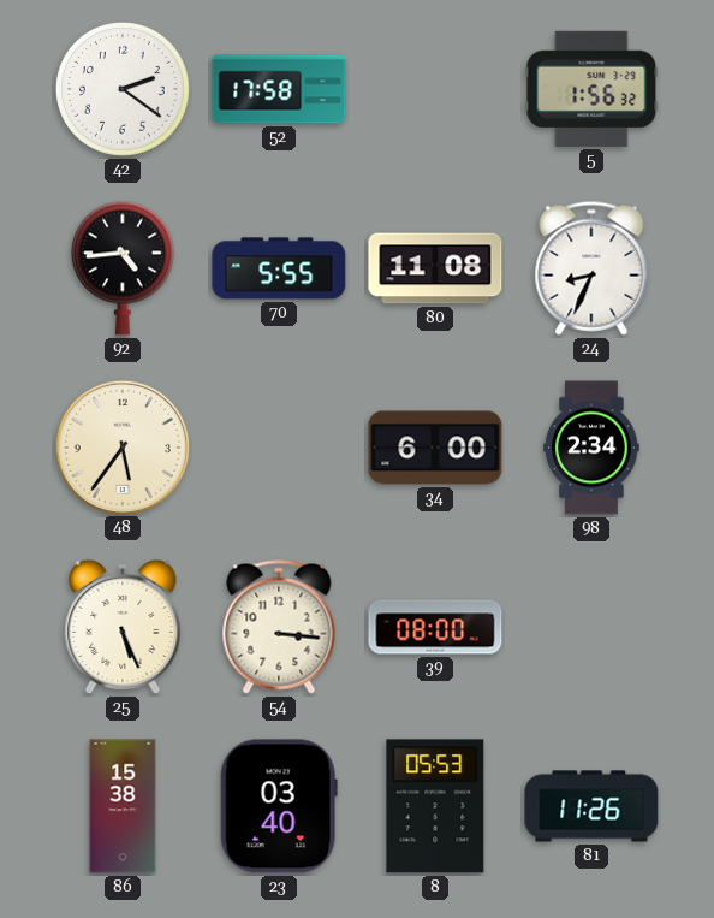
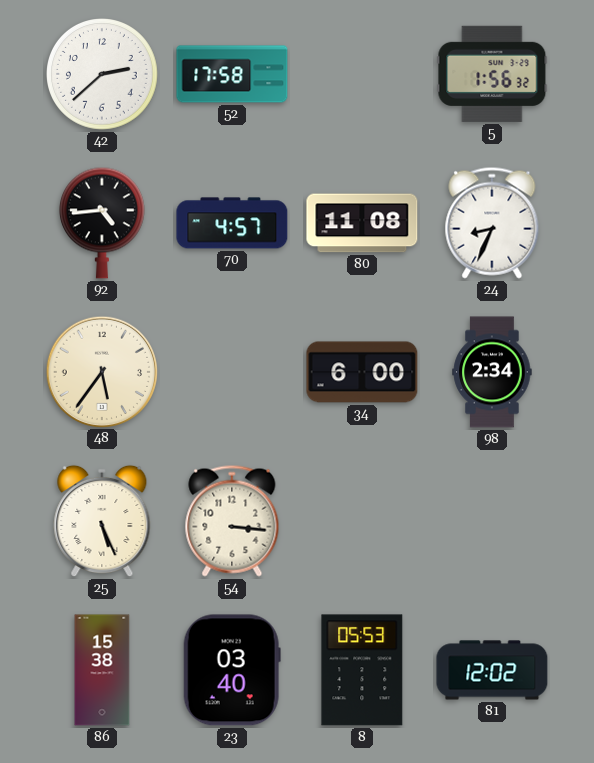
42: 2:21 -> 2:38
70: 5:55 -> 4:57
39: 08:00 -> none
81: 11:26 -> 12:02
